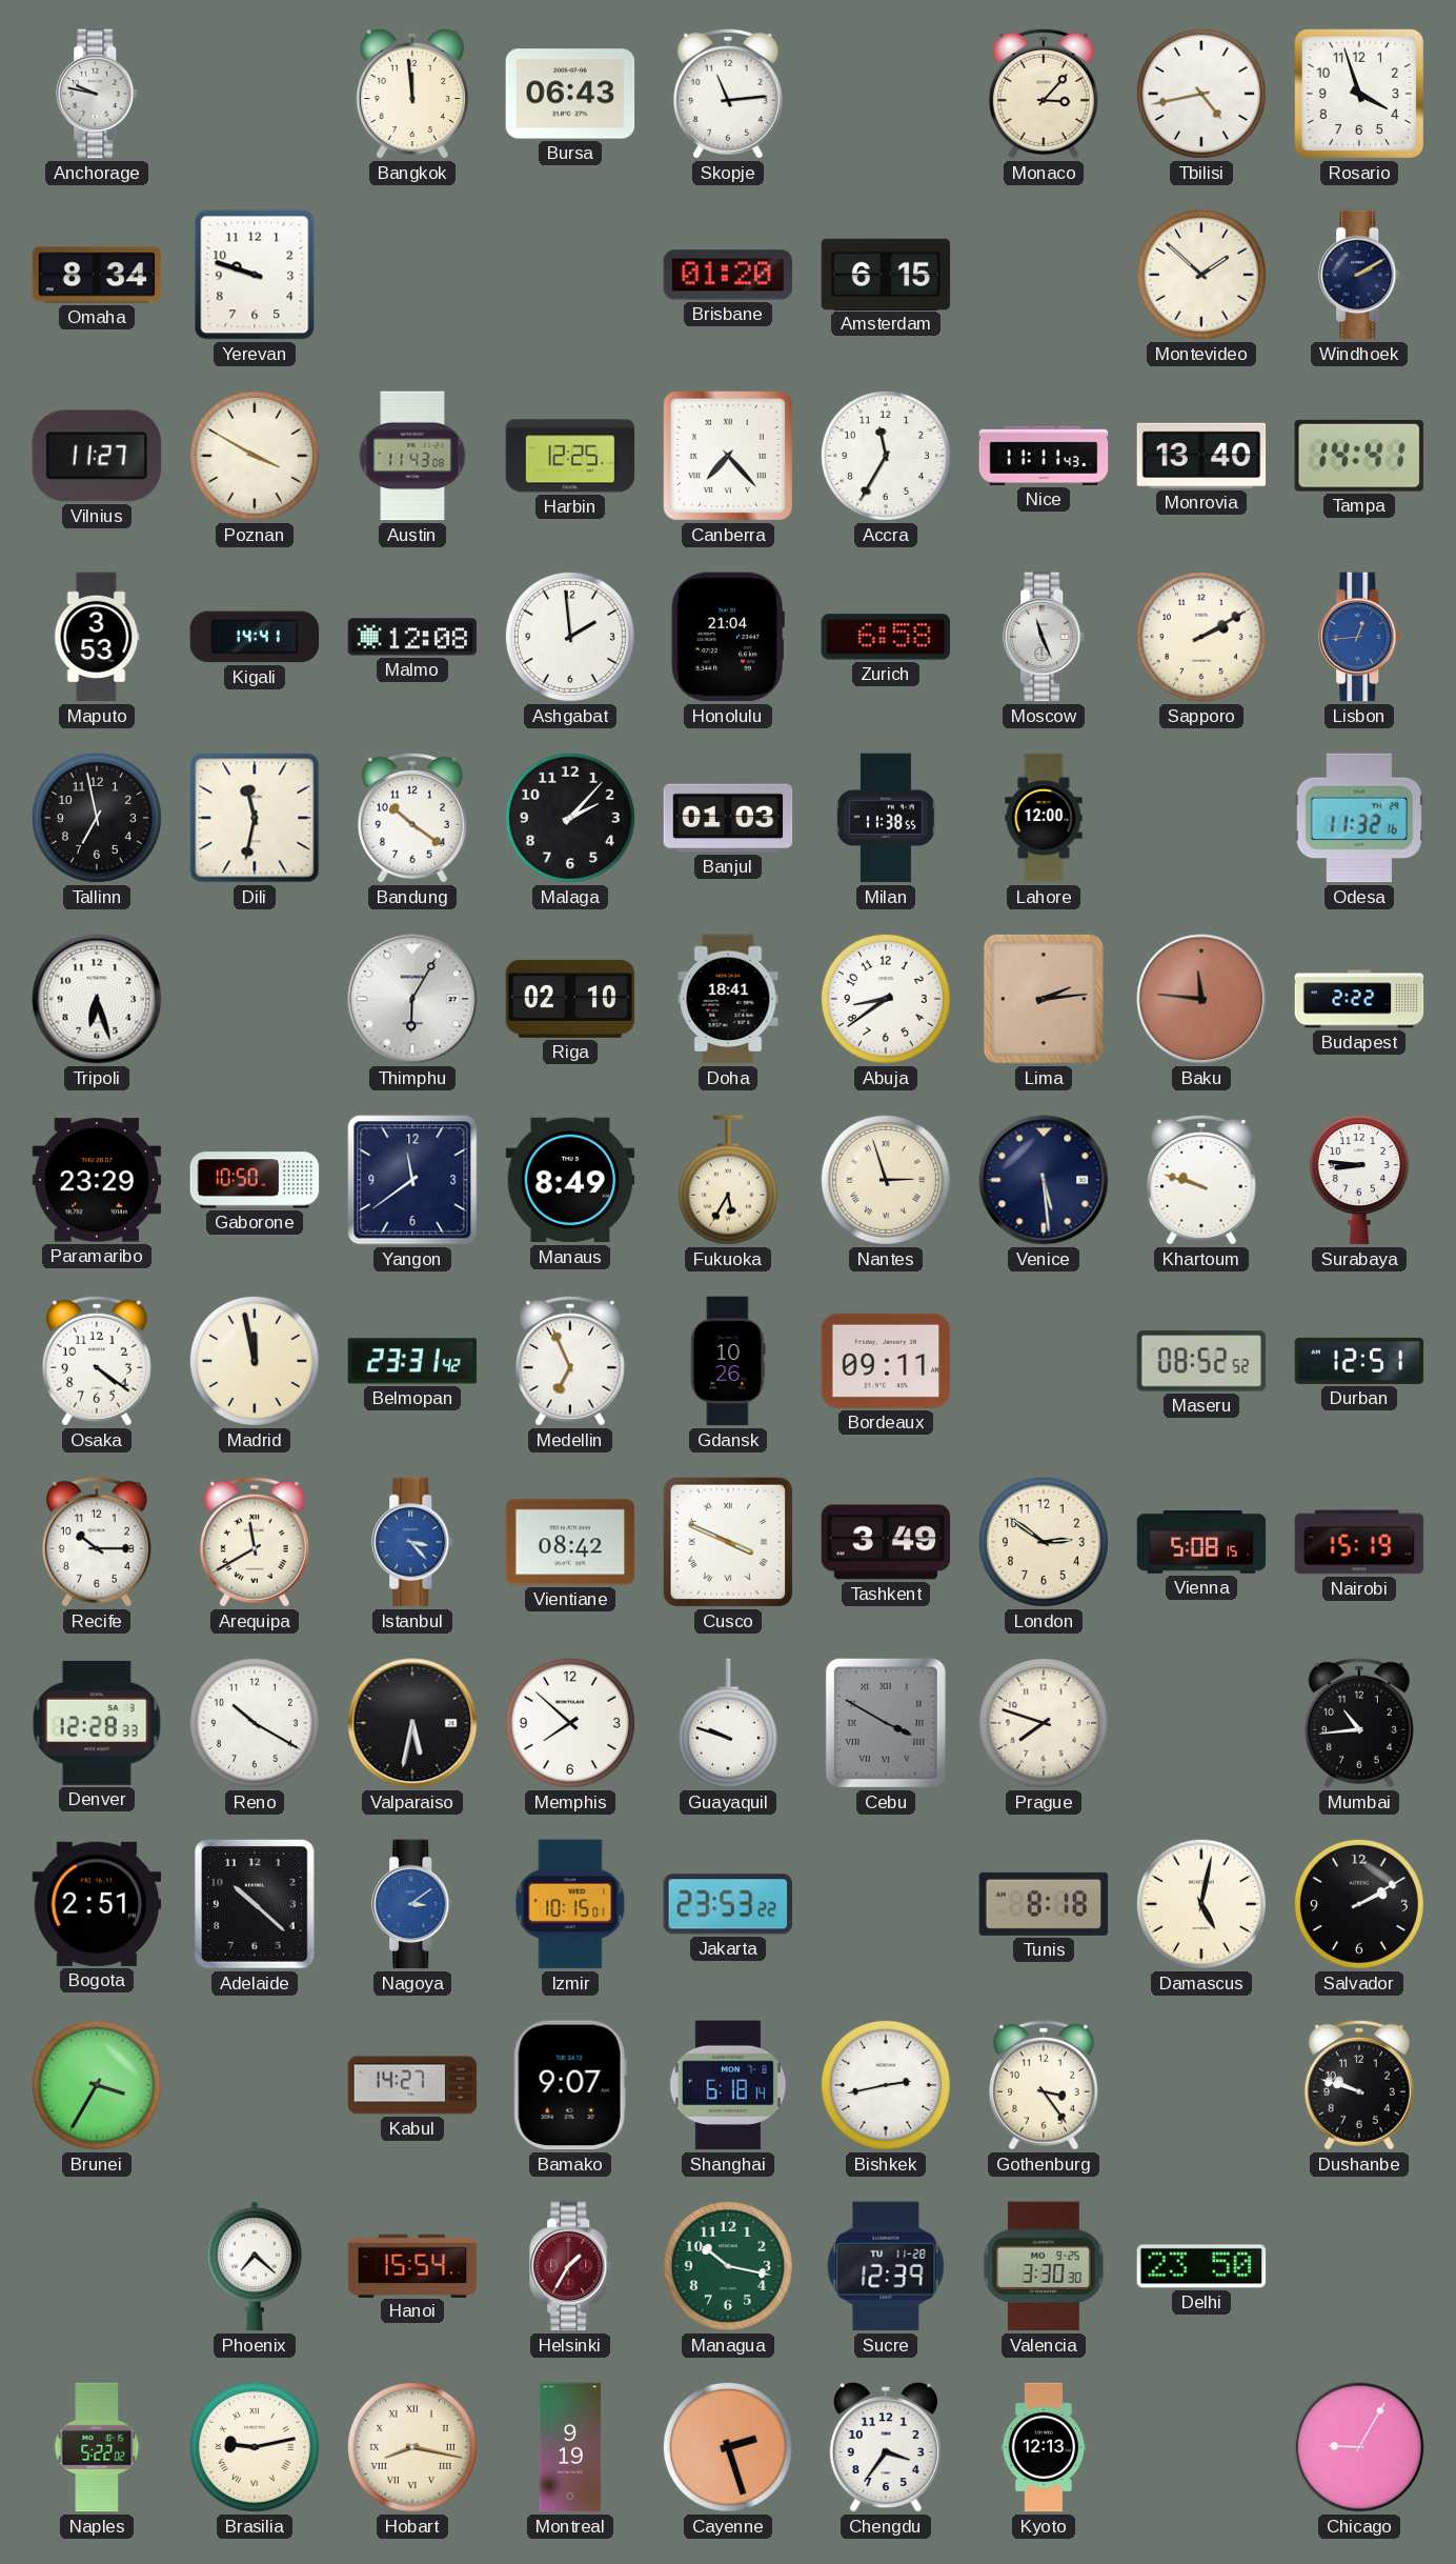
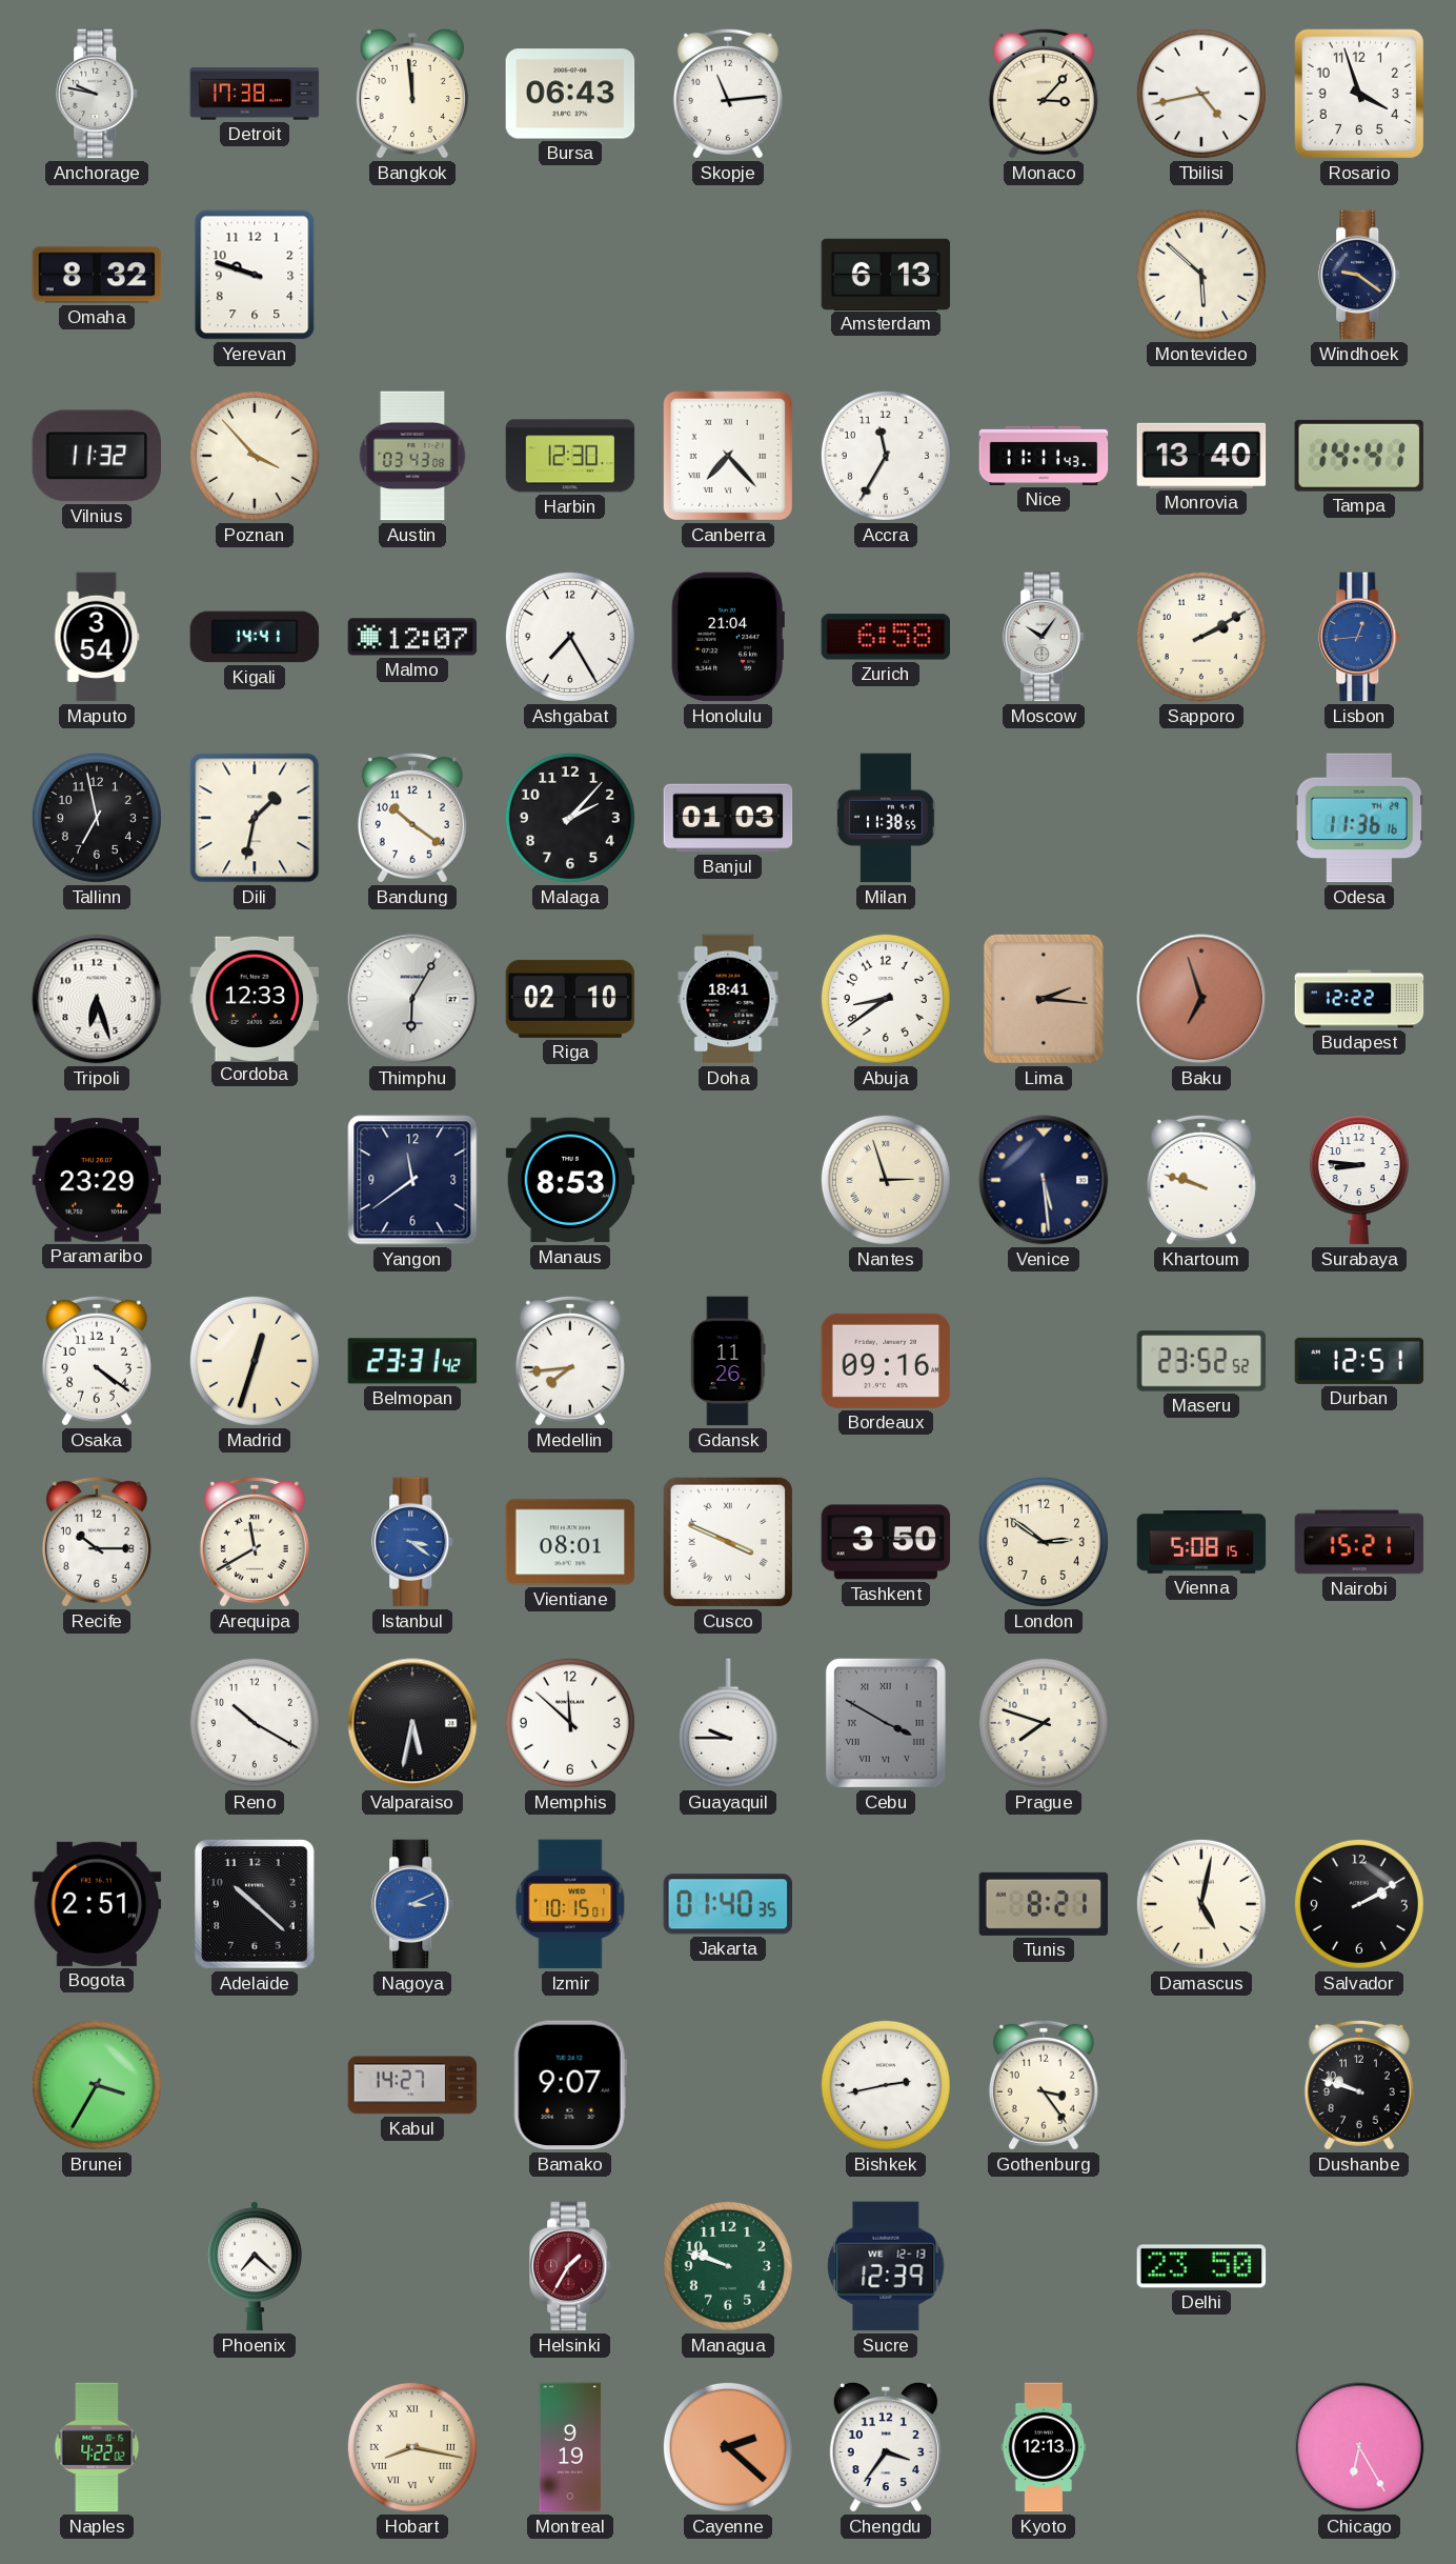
Detroit: none -> 17:38
Omaha: 8:34 -> 8:32
Brisbane: 01:20 -> none
Amsterdam: 6:15 -> 6:13
Montevideo: 1:52 -> 5:52
Windhoek: 2:10 -> 9:21
Vilnius: 11:27 -> 11:32
Poznan: 3:50 -> 3:53
Austin: 11:43 -> 03:43
Harbin: 12:25 -> 12:30
Maputo: 3:53 -> 3:54
Malmo: 12:08 -> 12:07
Ashgabat: 1:59 -> 7:25
Moscow: 11:26 -> 10:06
Dili: 11:32 -> 1:32
Lahore: 12:00 -> none
Odesa: 11:32 -> 11:36
Cordoba: none -> 12:33
Lima: 2:14 -> 2:16
Baku: 11:46 -> 6:57
Budapest: 2:22 -> 12:22
Gaborone: 10:50 -> none
Manaus: 8:49 -> 8:53
Fukuoka: 5:35 -> none
Madrid: 11:58 -> 12:33
Medellin: 6:56 -> 7:44
Gdansk: 10:26 -> 11:26
Bordeaux: 09:11 -> 09:16
Maseru: 08:52 -> 23:52
Istanbul: 3:23 -> 3:21
Vientiane: 08:42 -> 08:01
Tashkent: 3:49 -> 3:50
Nairobi: 15:19 -> 15:21
Denver: 12:28 -> none
Memphis: 7:52 -> 11:52
Guayaquil: 9:48 -> 9:45
Mumbai: 10:44 -> none
Nagoya: 3:09 -> 3:11
Jakarta: 23:53 -> 01:40
Tunis: 8:18 -> 8:21
Shanghai: 6:18 -> none
Hanoi: 15:54 -> none
Managua: 10:17 -> 9:48
Sucre date: TU 11-28 -> WE 12-13
Valencia: 3:30 -> none
Naples: 5:22 -> 4:22
Brasilia: 9:13 -> none
Cayenne: 2:27 -> 2:22
Chicago: 9:05 -> 6:25
